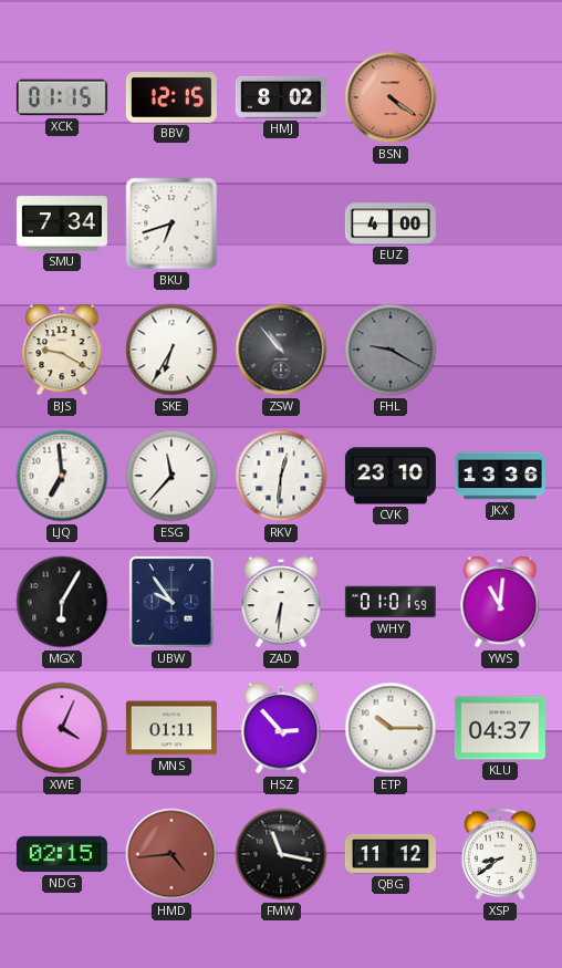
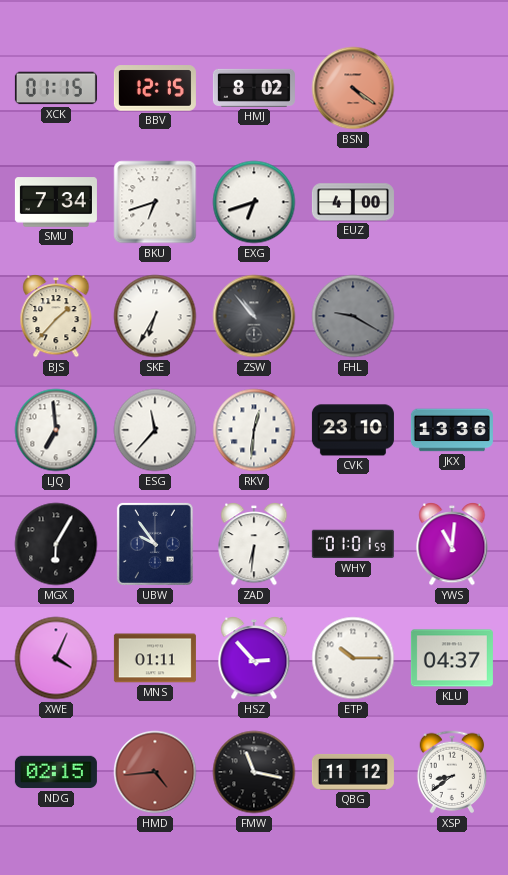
EXG: none -> 6:42
BJS: 9:20 -> 1:37
